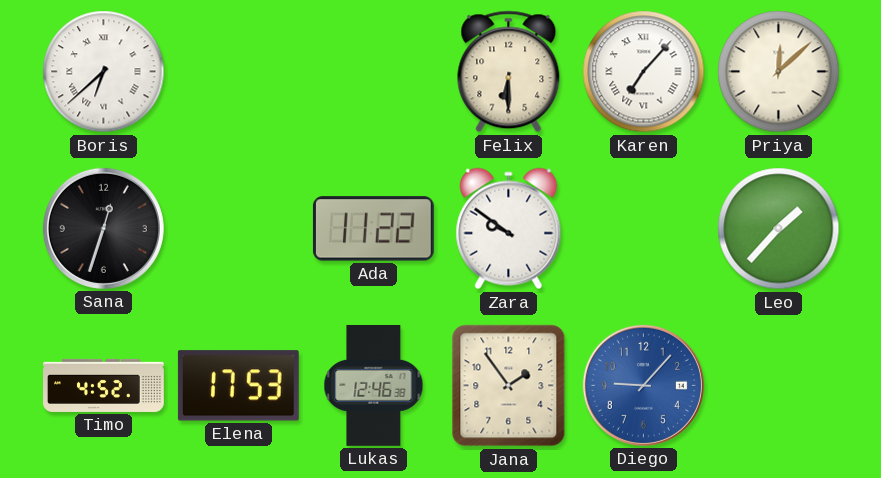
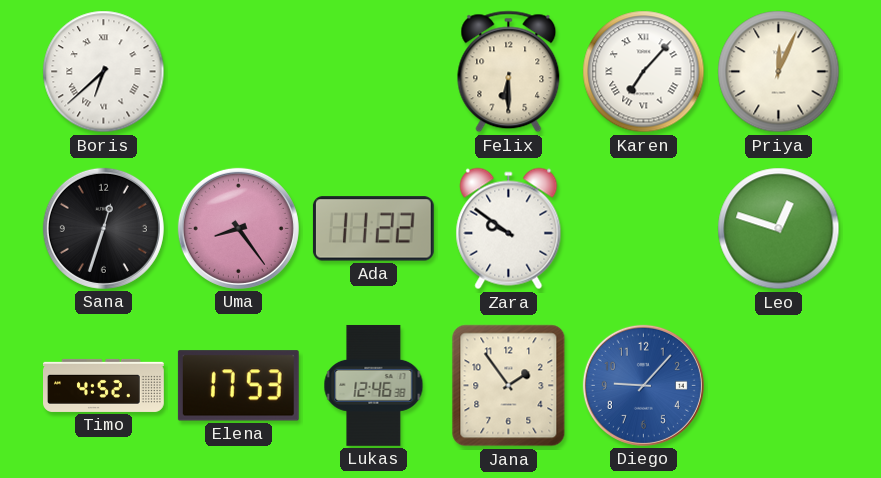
Priya: 12:08 -> 12:04
Uma: none -> 8:24
Leo: 1:37 -> 12:48
